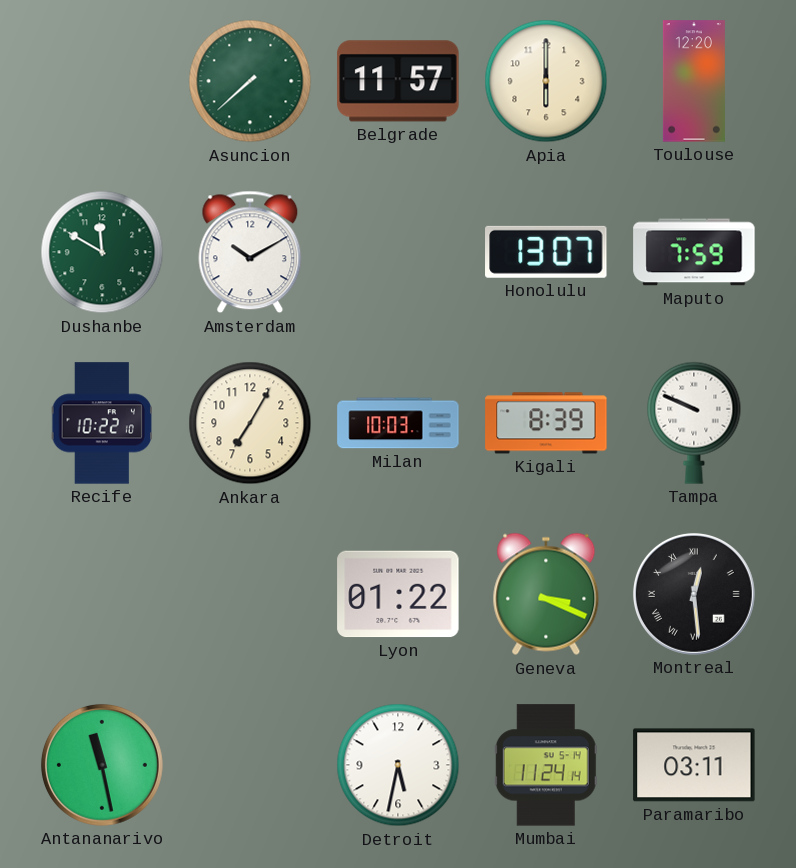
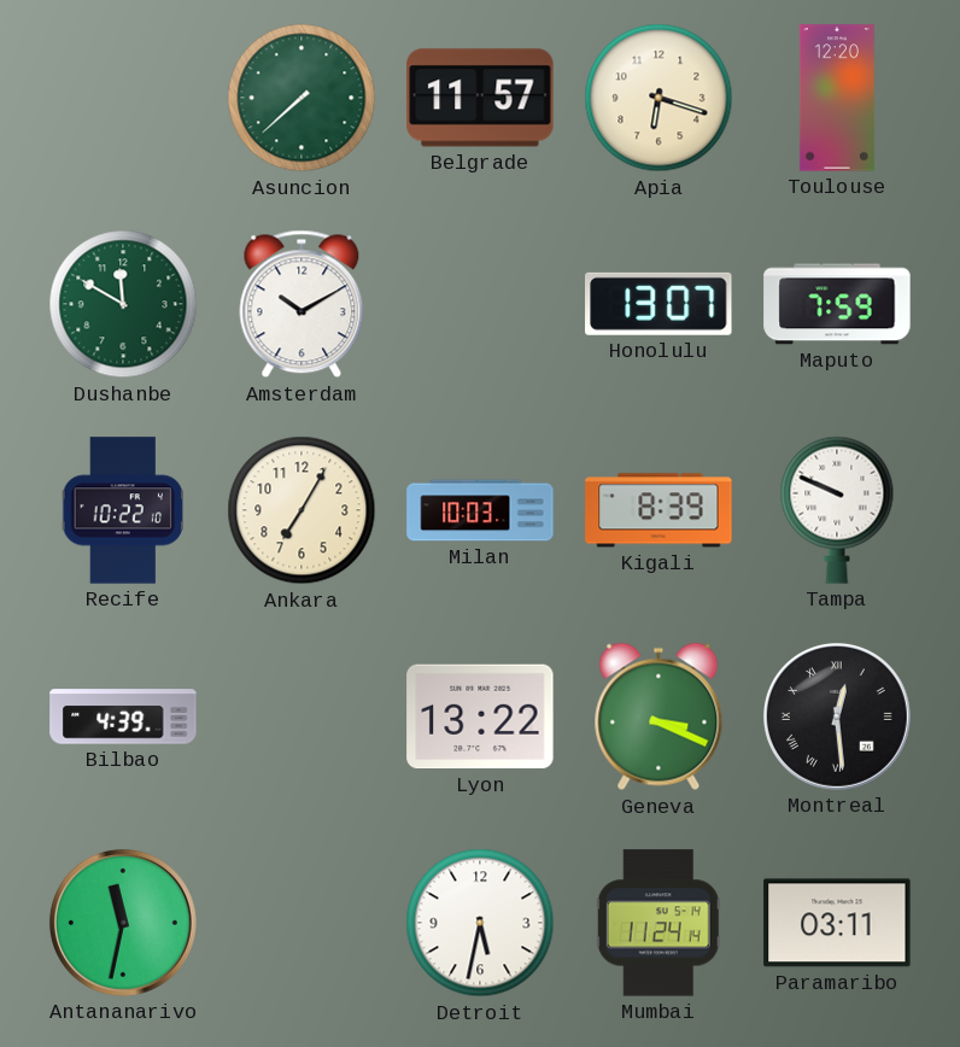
Apia: 6:00 -> 6:18
Bilbao: none -> 4:39
Lyon: 01:22 -> 13:22
Antananarivo: 11:28 -> 11:32
